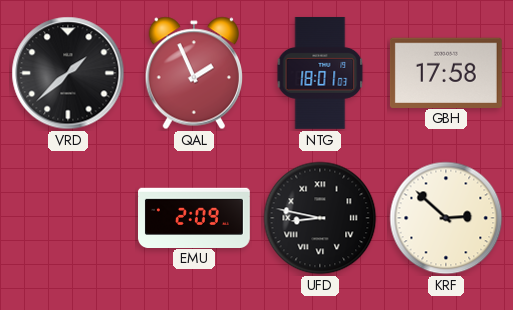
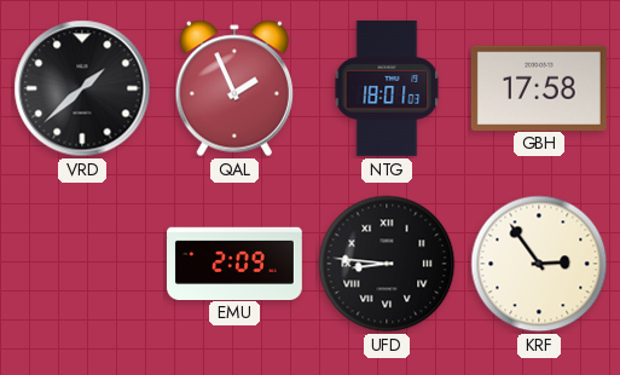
UFD: 8:47 -> 8:46
KRF: 2:52 -> 2:54
